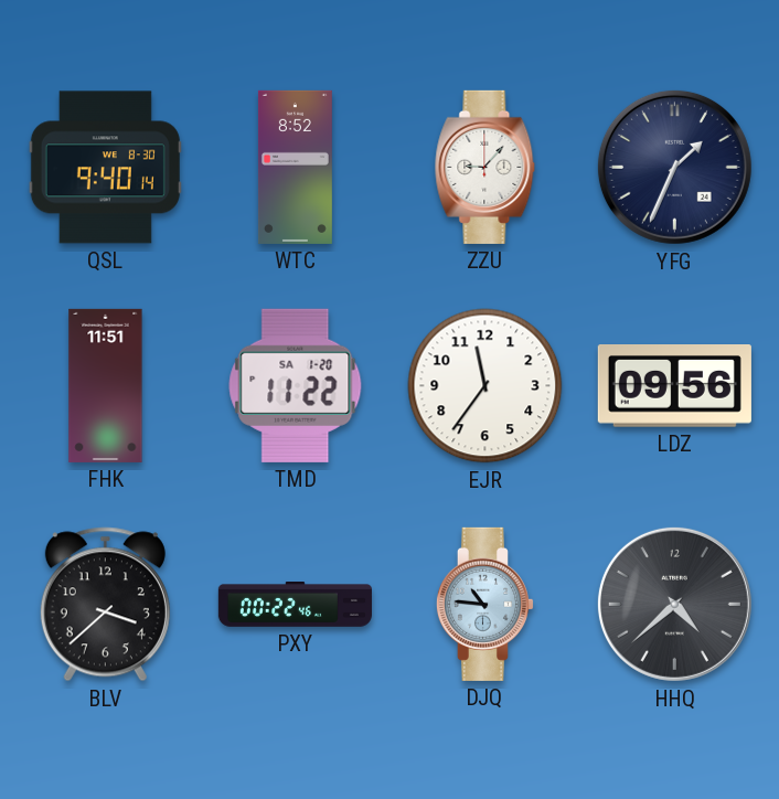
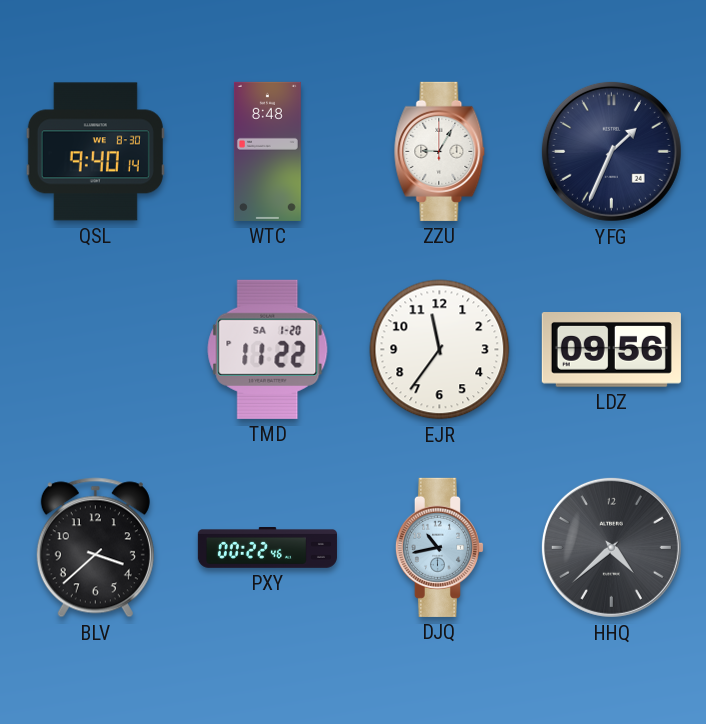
WTC: 8:52 -> 8:48
ZZU: 9:07 -> 9:05
FHK: 11:51 -> none
DJQ: 10:46 -> 10:43
